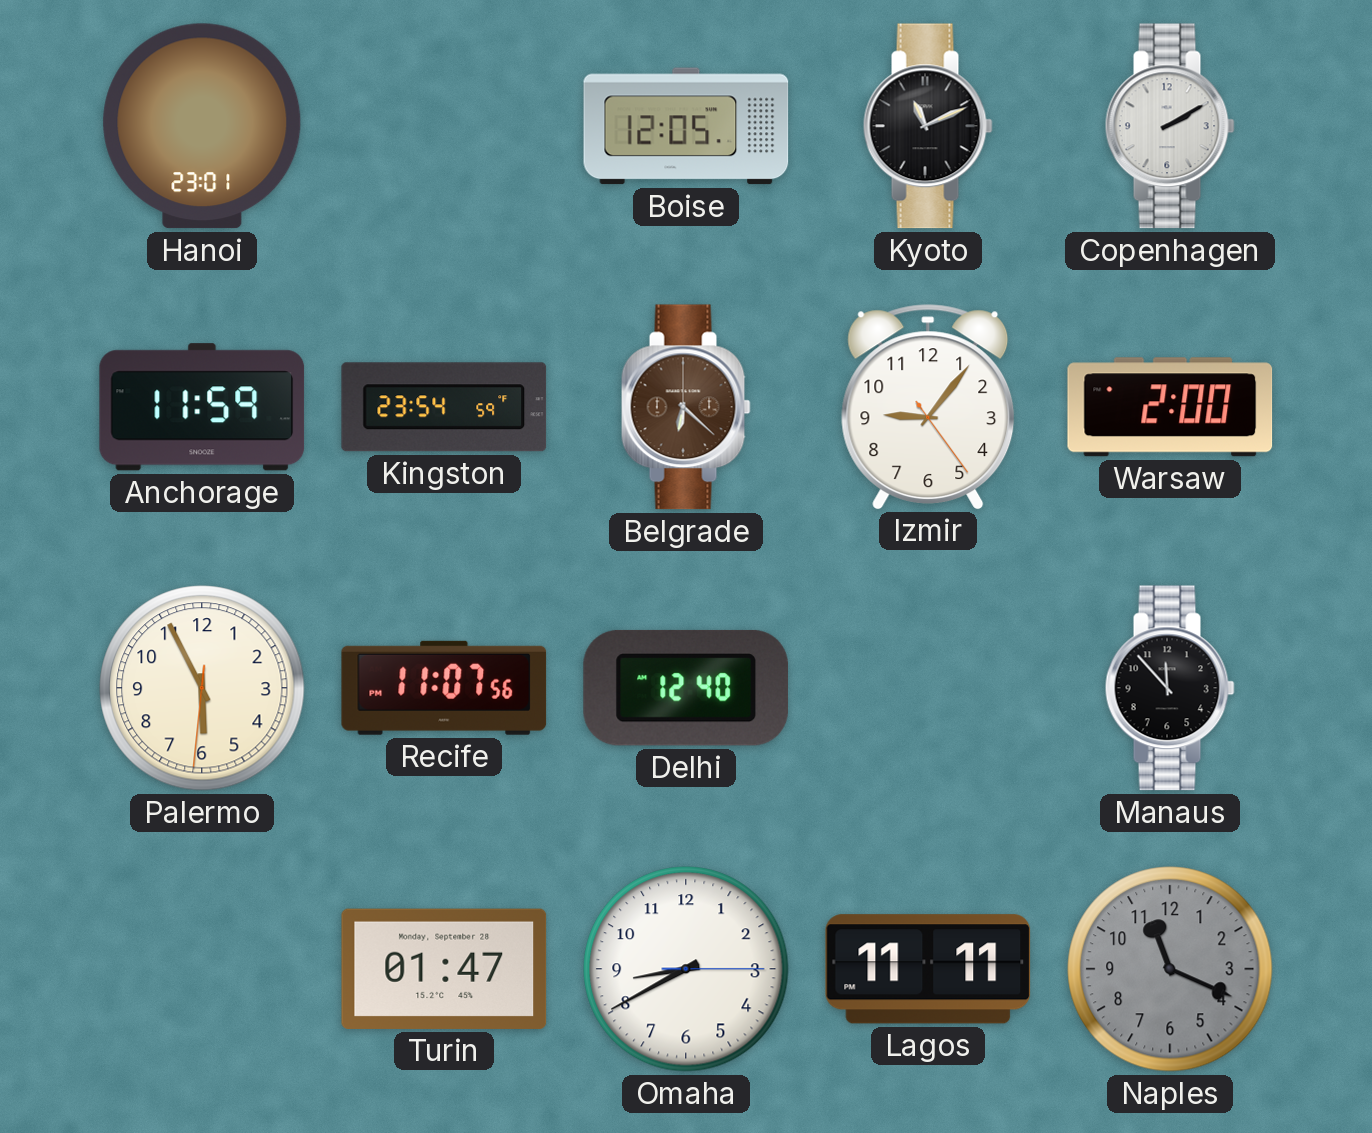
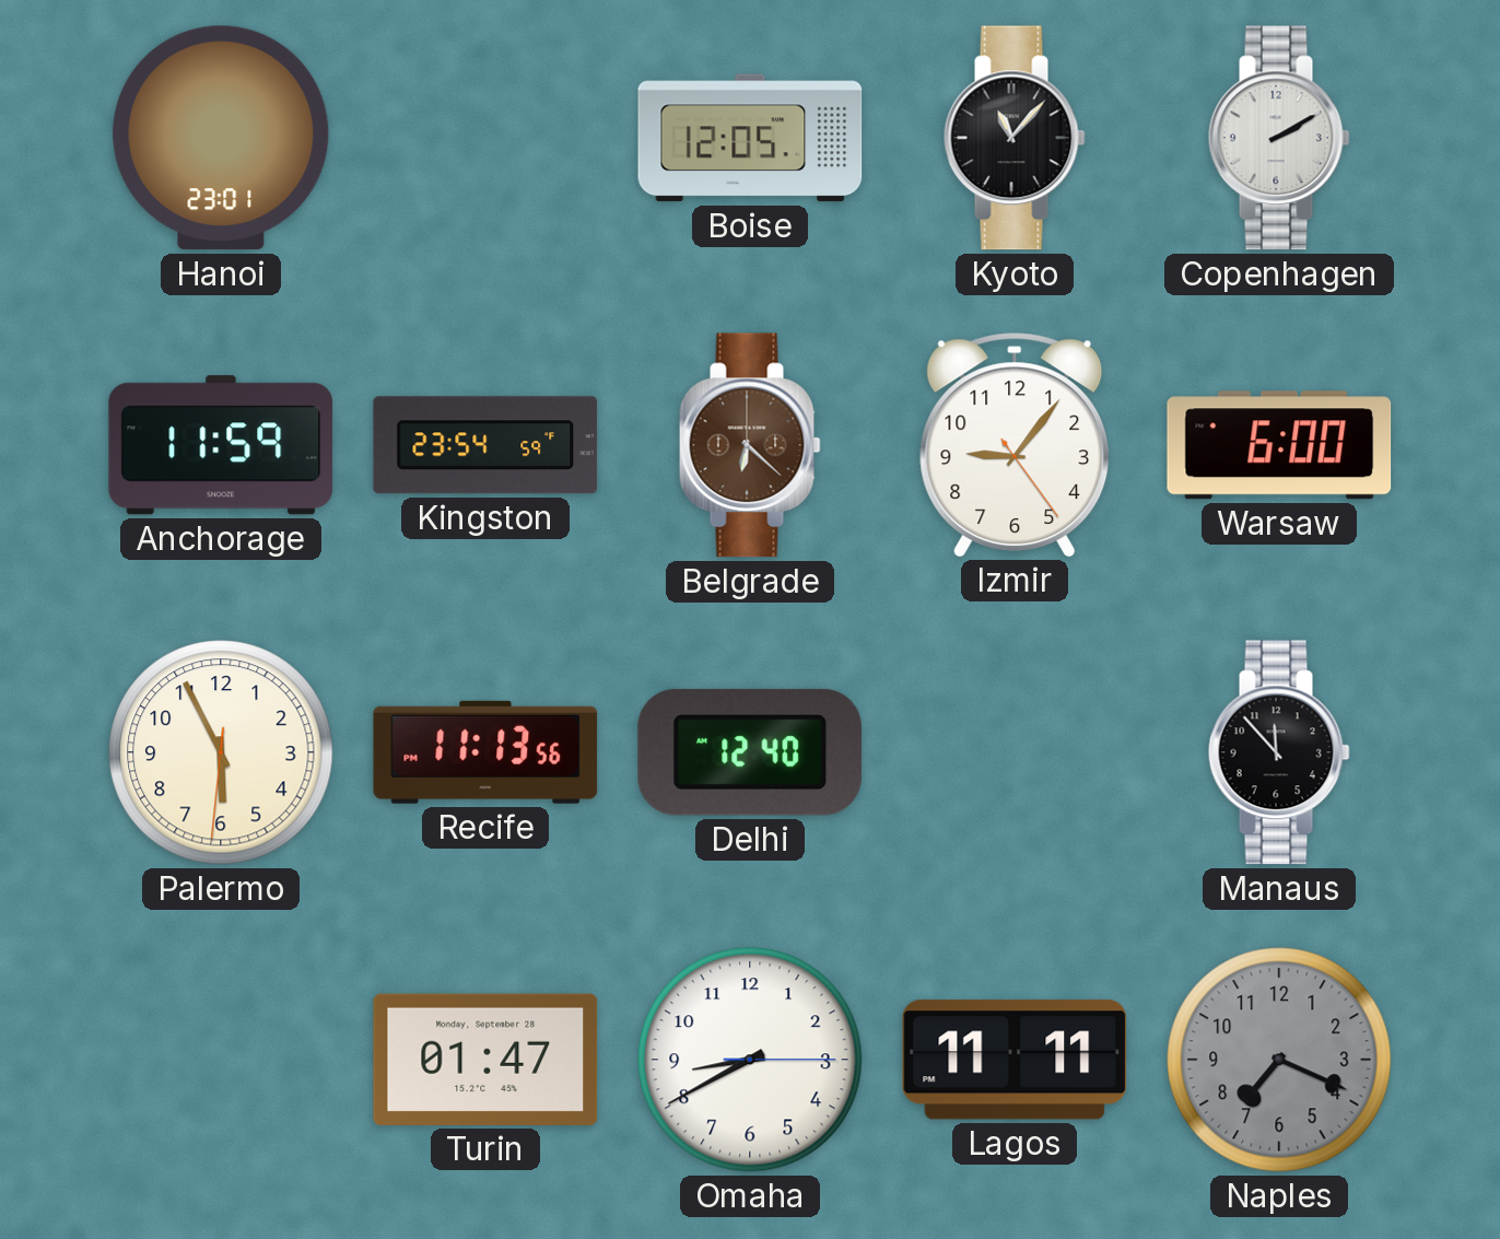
Kyoto: 11:11 -> 11:07
Warsaw: 2:00 -> 6:00
Recife: 11:07 -> 11:13
Naples: 11:19 -> 7:19
